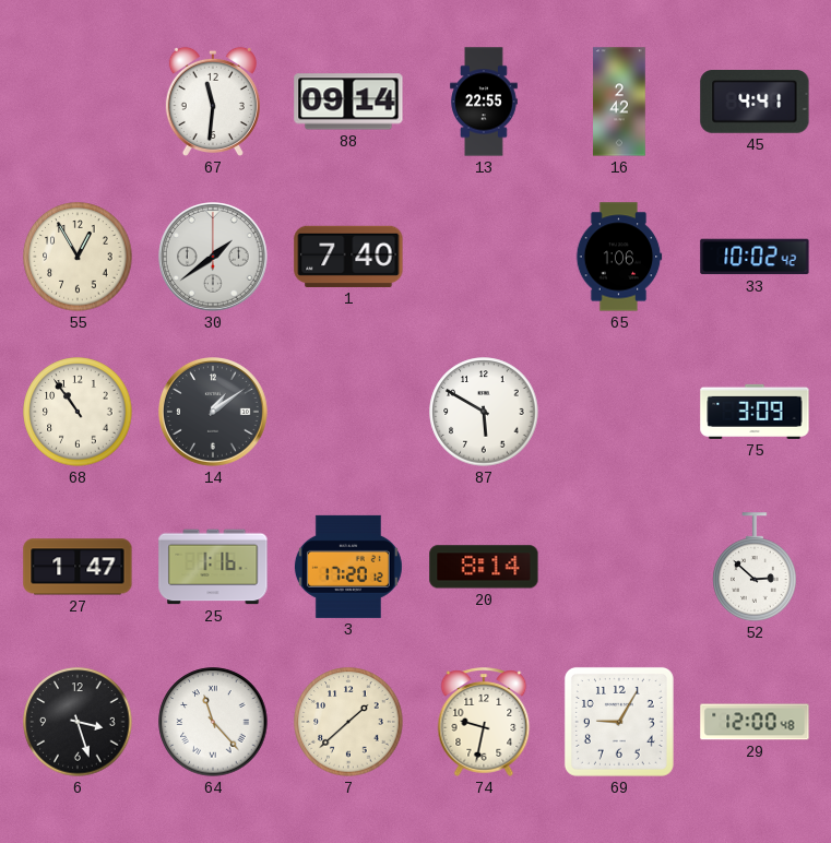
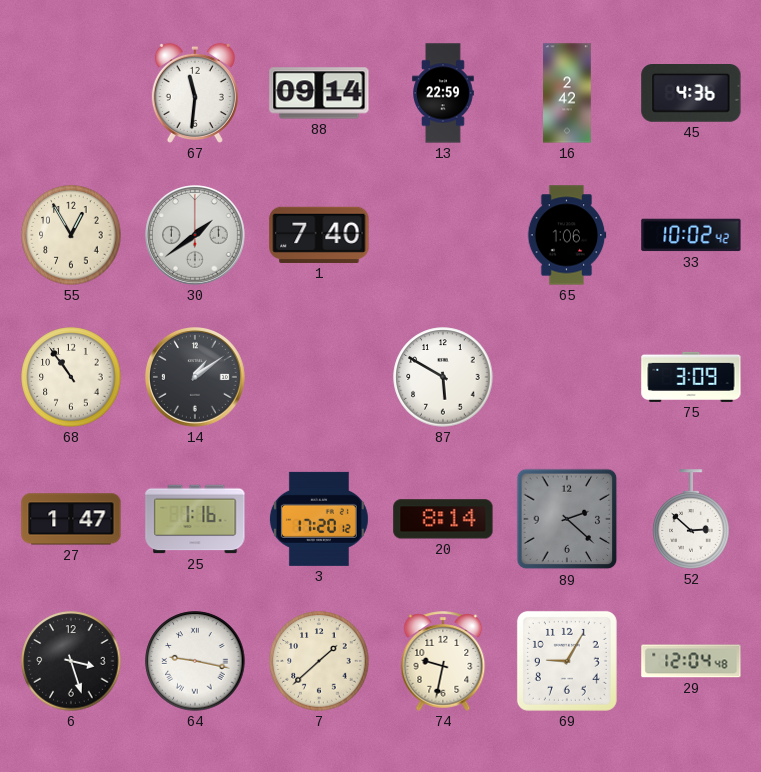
13: 22:55 -> 22:59
45: 4:41 -> 4:36
89: none -> 2:22
64: 11:23 -> 9:17
29: 12:00 -> 12:04
